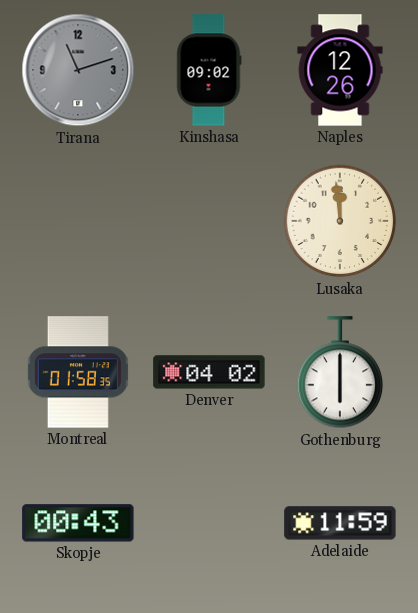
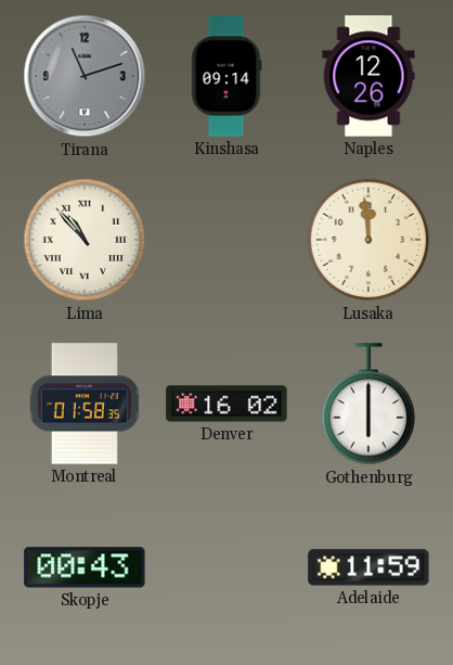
Kinshasa: 09:02 -> 09:14
Lima: none -> 10:53
Denver: 04:02 -> 16:02
